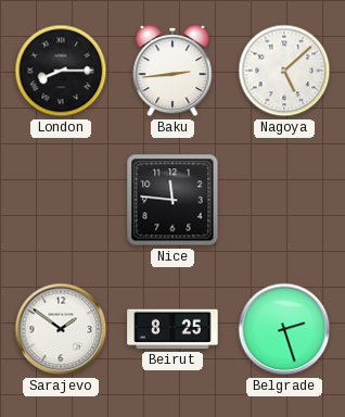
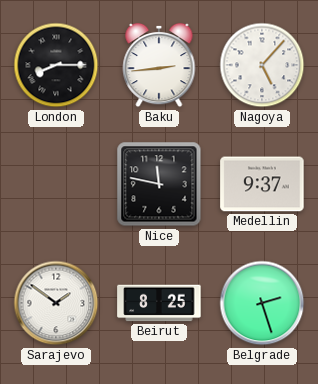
Nagoya: 5:08 -> 5:07
Nice: 11:46 -> 11:47
Medellin: none -> 9:37
